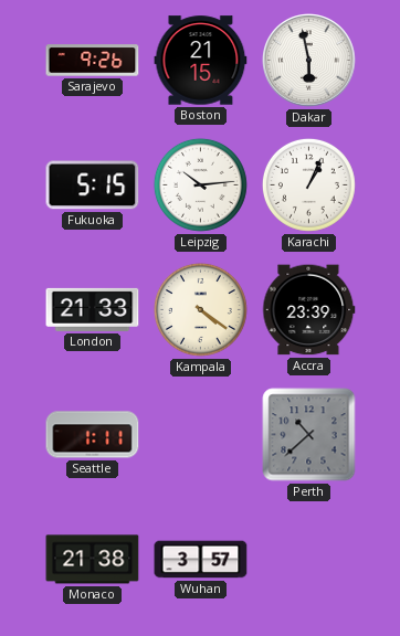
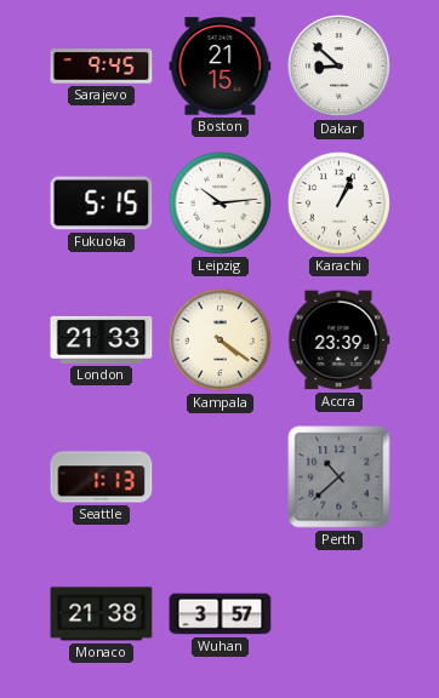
Sarajevo: 9:26 -> 9:45
Dakar: 5:58 -> 8:52
Seattle: 1:11 -> 1:13
